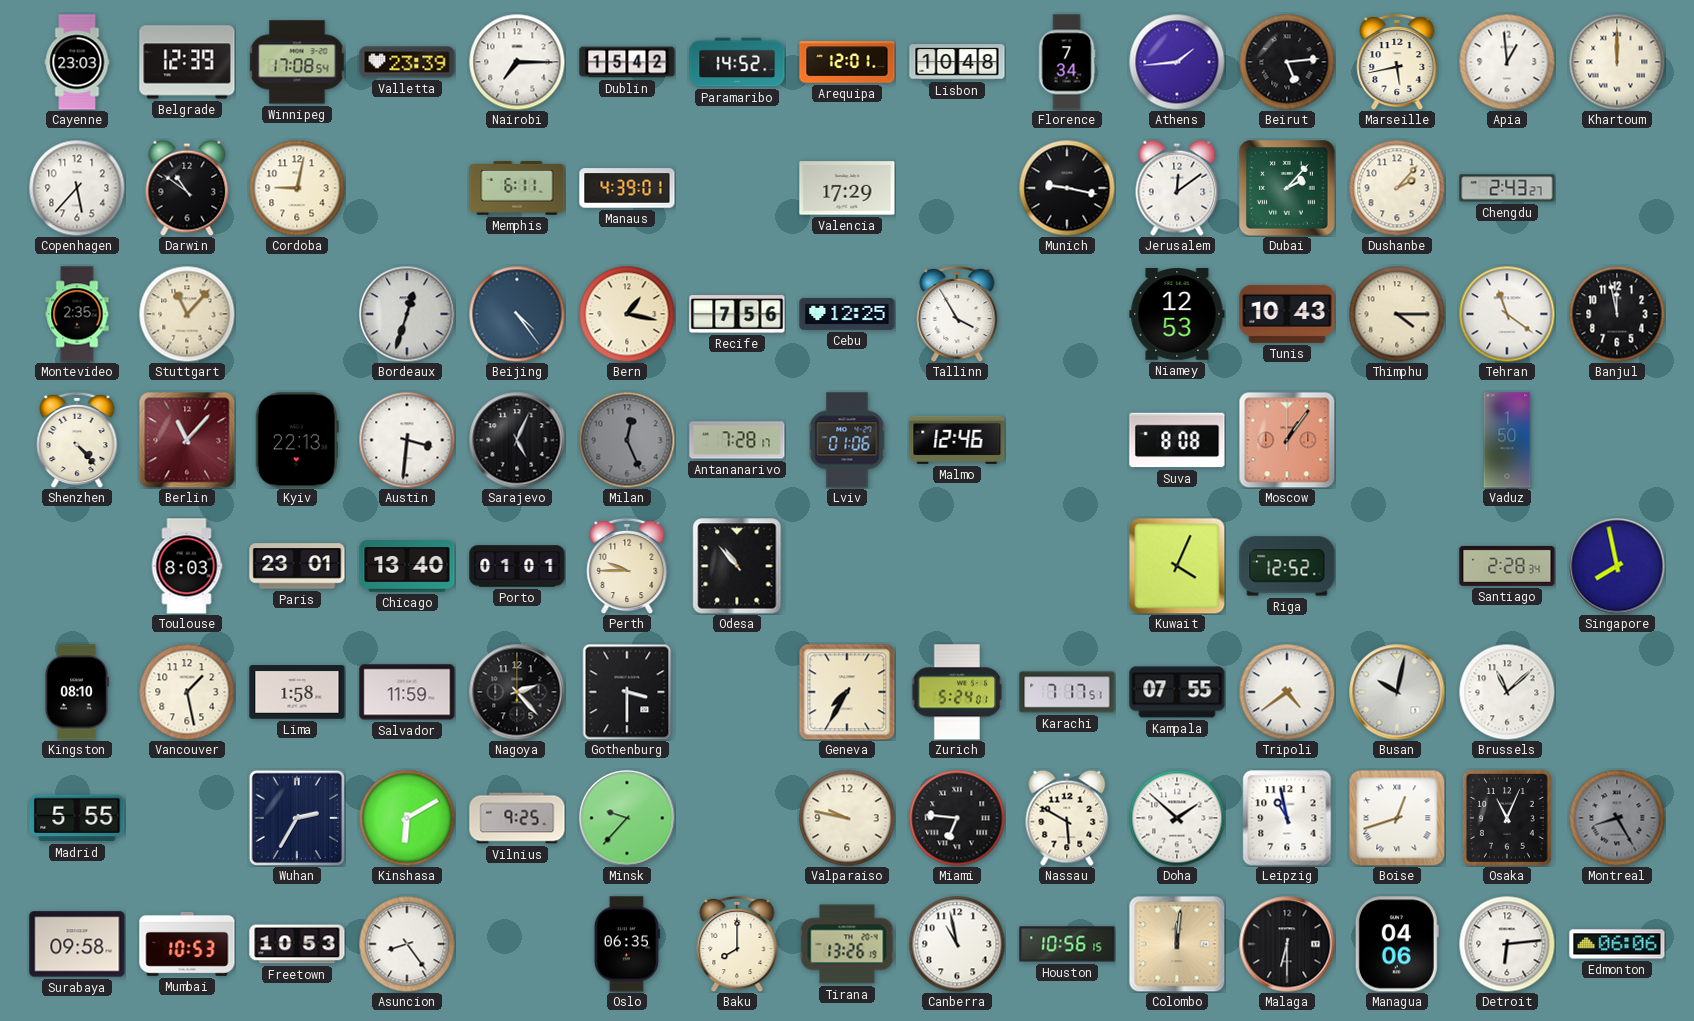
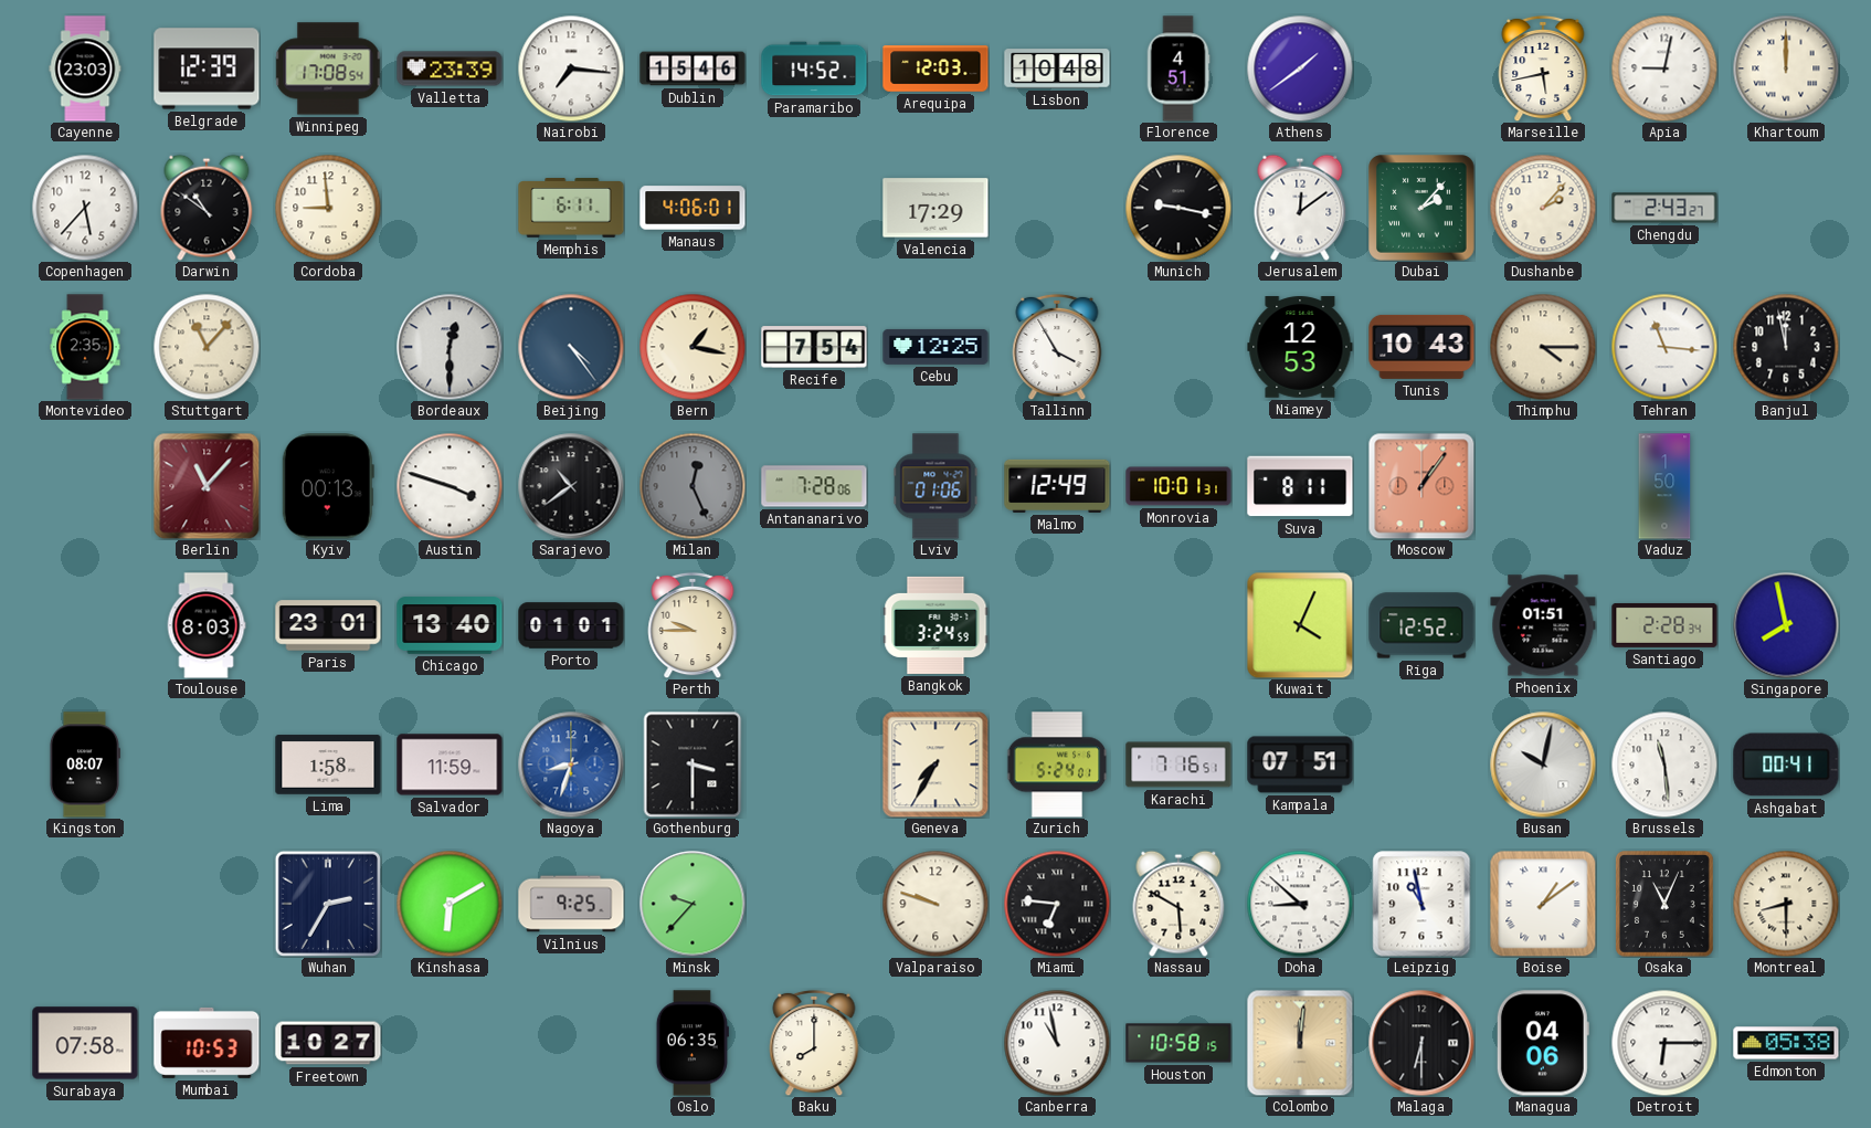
Nairobi: 7:15 -> 7:16
Dublin: 15:42 -> 15:46
Arequipa: 12:01 -> 12:03
Florence: 7:34 -> 4:51
Athens: 1:44 -> 1:39
Beirut: 5:14 -> none
Apia: 12:59 -> 9:02
Cordoba: 9:02 -> 8:59
Manaus: 4:39 -> 4:06
Bordeaux: 12:33 -> 12:30
Recife: 7:56 -> 7:54
Tehran: 11:21 -> 11:16
Shenzhen: 4:23 -> none
Kyiv: 22:13 -> 00:13
Austin: 3:31 -> 3:48
Sarajevo: 5:04 -> 10:39
Antananarivo: 7:28:17 -> 7:28:06
Malmo: 12:46 -> 12:49
Monrovia: none -> 10:01
Suva: 8:08 -> 8:11
Odesa: 10:53 -> none
Bangkok: none -> 3:24
Phoenix: none -> 01:51
Kingston: 08:10 -> 08:07
Vancouver: 1:28 -> none
Nagoya: 2:23 -> 8:33
Nagoya dial: black -> blue
Karachi: 7:17 -> 7:16
Kampala: 07:55 -> 07:51
Tripoli: 4:39 -> none
Brussels: 11:08 -> 11:29
Ashgabat: none -> 00:41
Madrid: 5:55 -> none
Valparaiso: 9:47 -> 9:48
Doha: 1:52 -> 8:52
Boise: 12:42 -> 1:09
Montreal: 8:25 -> 8:30
Montreal dial: grey -> cream
Surabaya: 09:58 -> 07:58
Freetown: 10:53 -> 10:27
Asuncion: 8:24 -> none
Tirana: 13:26 -> none
Houston: 10:56 -> 10:58
Detroit: 6:14 -> 6:15
Edmonton: 06:06 -> 05:38
